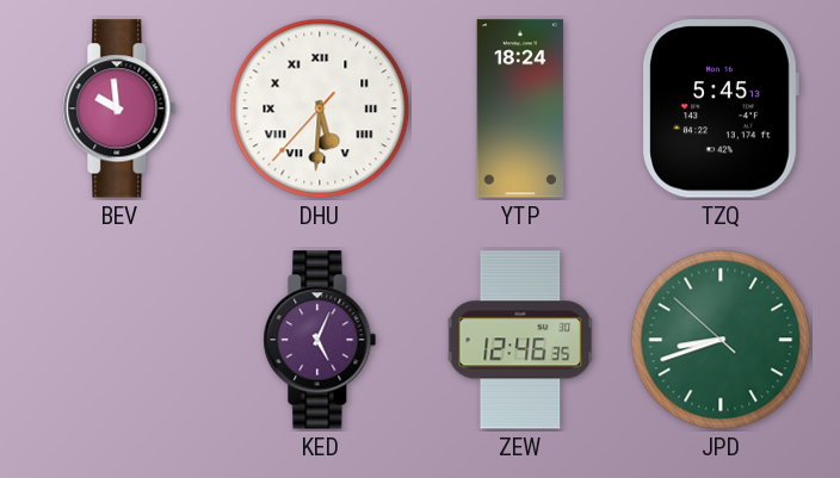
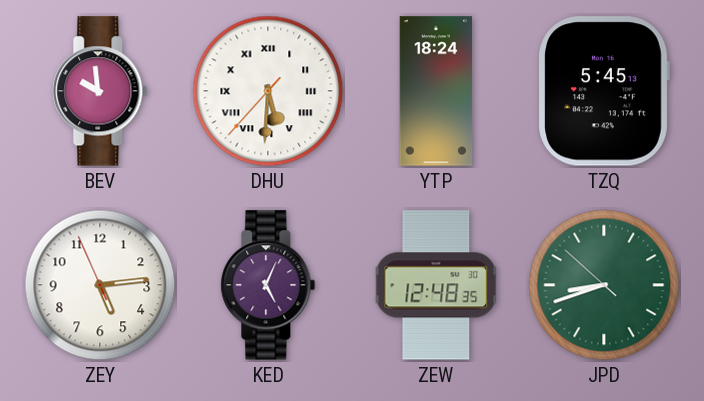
ZEY: none -> 5:13
ZEW: 12:46 -> 12:48
